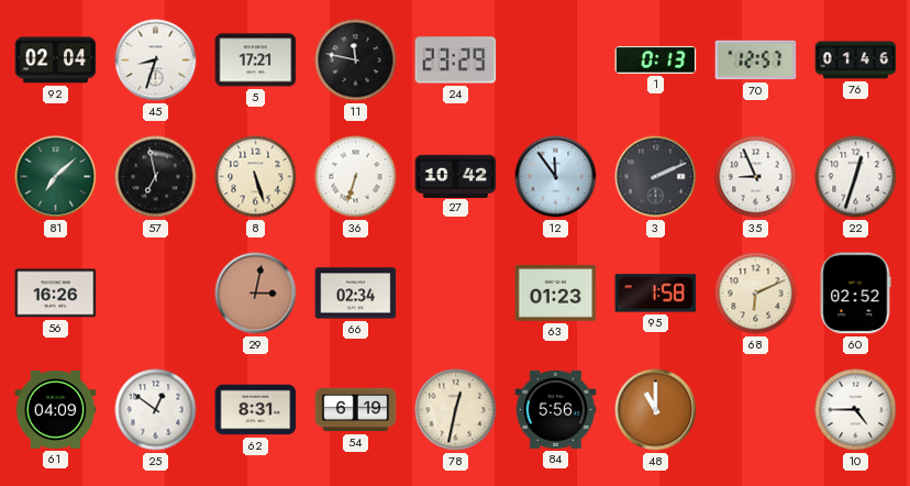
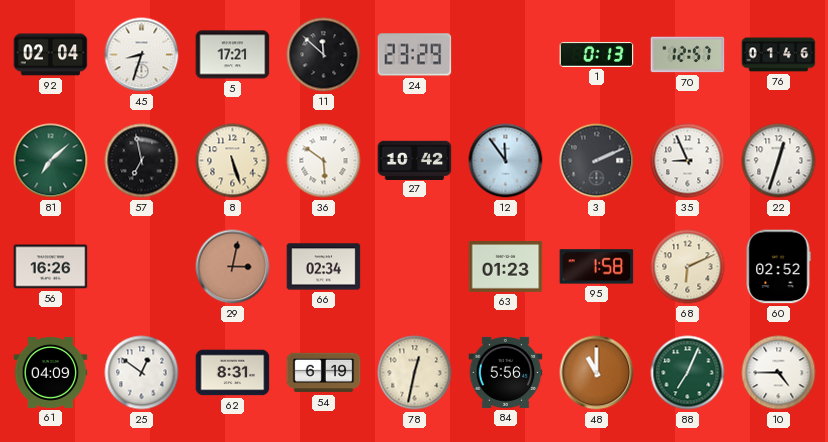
11: 11:47 -> 11:52
36: 6:33 -> 5:51
88: none -> 7:04
